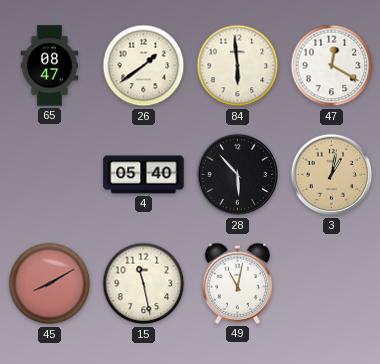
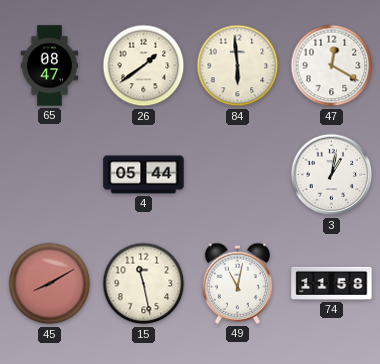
4: 05:40 -> 05:44
28: 5:53 -> none
3 dial: champagne -> white
74: none -> 11:58
